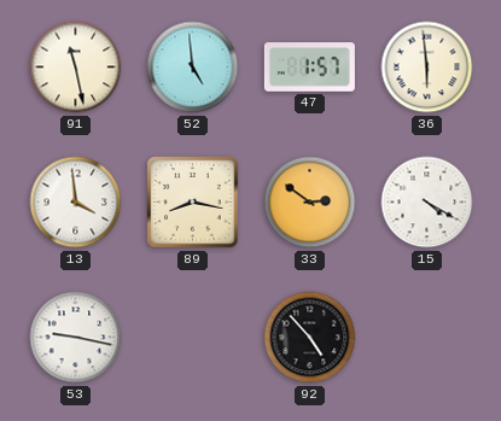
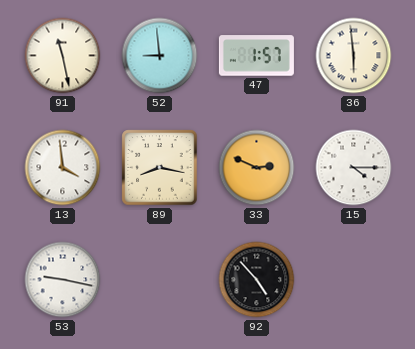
52: 4:59 -> 8:59
33: 2:51 -> 2:49
15: 4:20 -> 4:15
